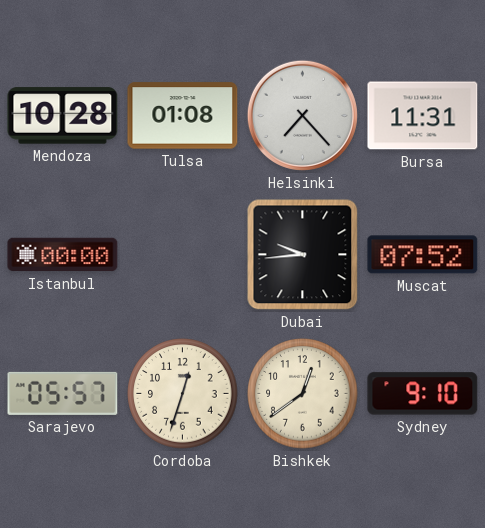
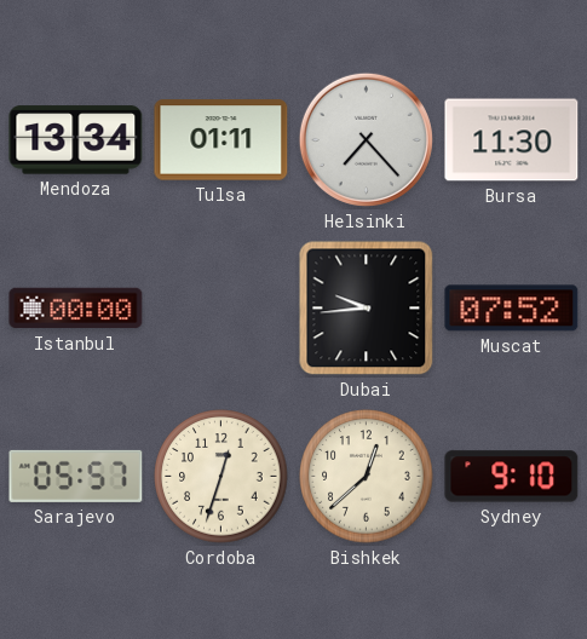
Mendoza: 10:28 -> 13:34
Tulsa: 01:08 -> 01:11
Bursa: 11:31 -> 11:30
Bishkek: 12:39 -> 12:38
